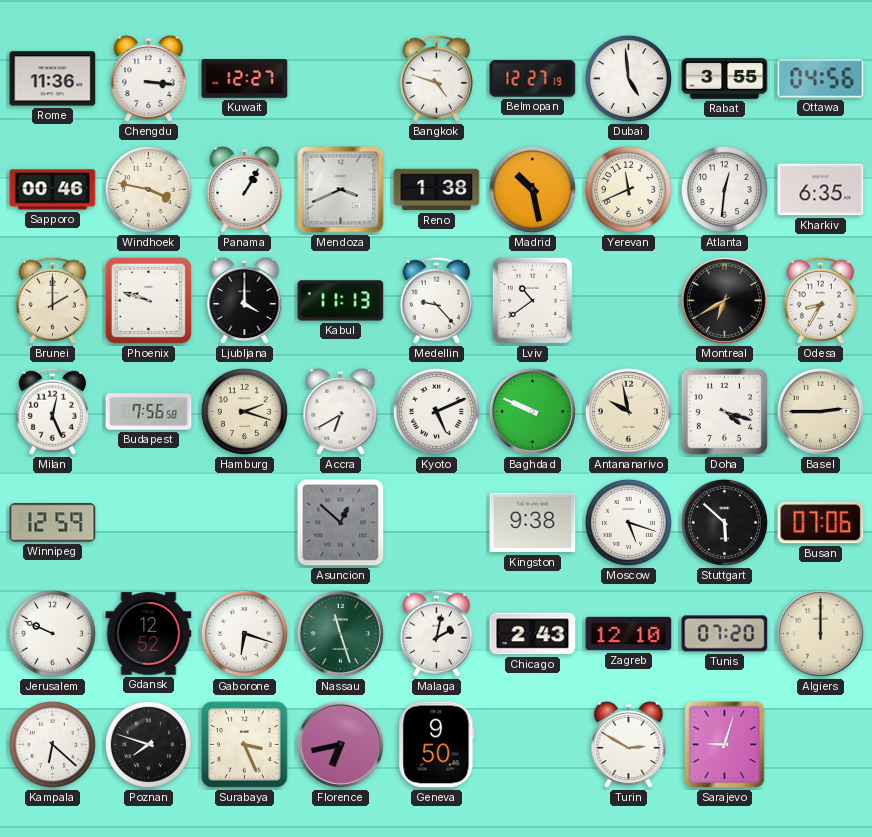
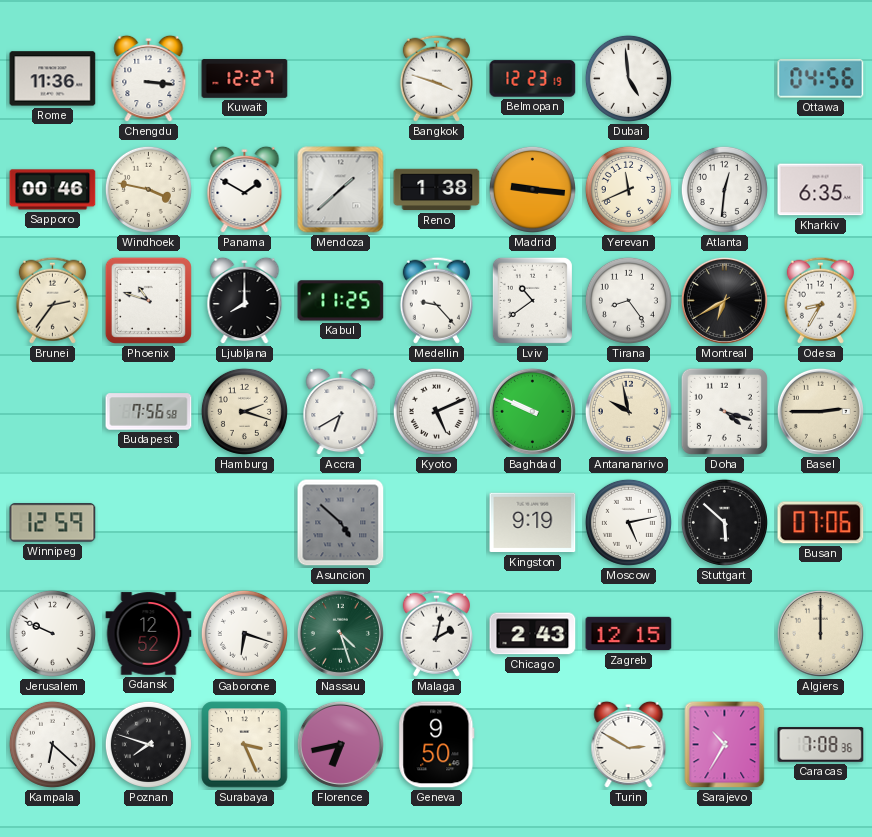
Bangkok: 4:48 -> 3:48
Belmopan: 12:27 -> 12:23
Rabat: 3:55 -> none
Panama: 1:05 -> 1:50
Mendoza: 3:41 -> 1:38
Madrid: 10:28 -> 9:16
Brunei: 2:00 -> 2:36
Phoenix: 9:48 -> 10:48
Ljubljana: 4:00 -> 8:00
Kabul: 11:13 -> 11:25
Tirana: none -> 8:24
Milan: 12:26 -> none
Asuncion: 12:52 -> 4:52
Kingston: 9:38 -> 9:19
Moscow: 5:18 -> 5:13
Nassau: 11:27 -> 4:27
Zagreb: 12:10 -> 12:15
Tunis: 07:20 -> none
Sarajevo: 9:03 -> 10:35
Caracas: none -> 7:08
